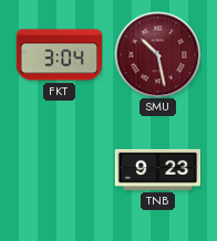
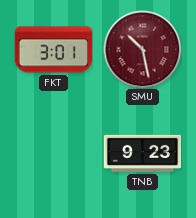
FKT: 3:04 -> 3:01
